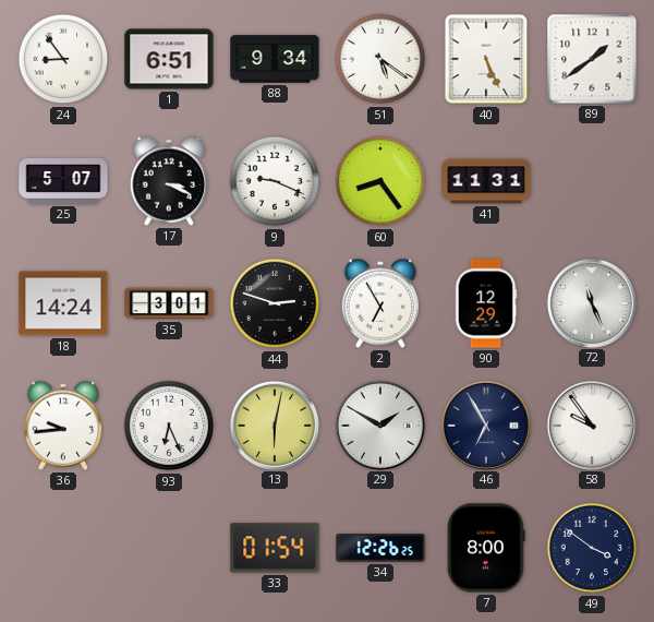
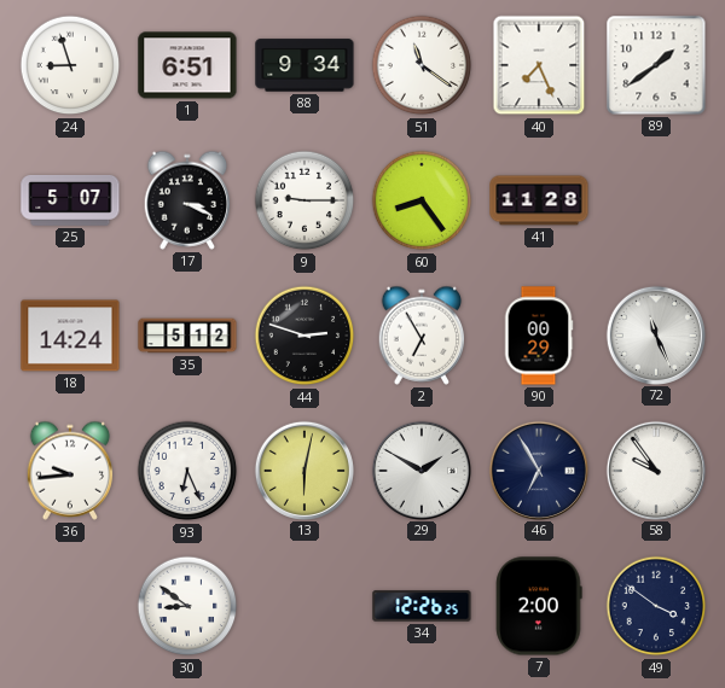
24: 8:54 -> 8:57
51: 5:21 -> 11:21
40: 5:26 -> 7:26
9: 9:19 -> 9:15
41: 11:31 -> 11:28
35: 3:01 -> 5:12
90: 12:29 -> 00:29
30: none -> 8:51
33: 01:54 -> none
7: 8:00 -> 2:00
